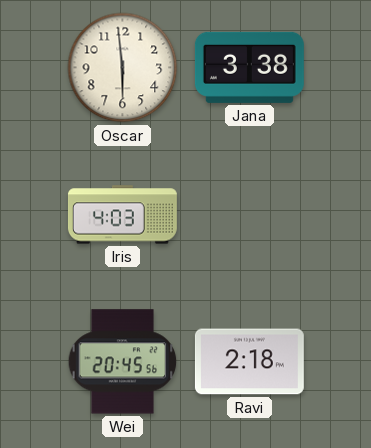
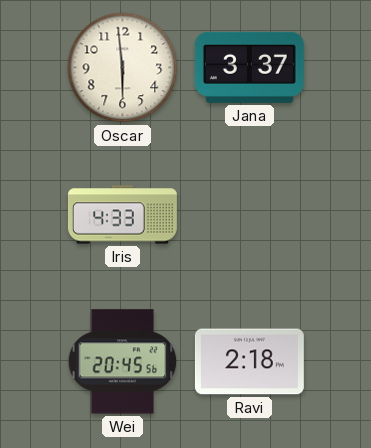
Jana: 3:38 -> 3:37
Iris: 4:03 -> 4:33
